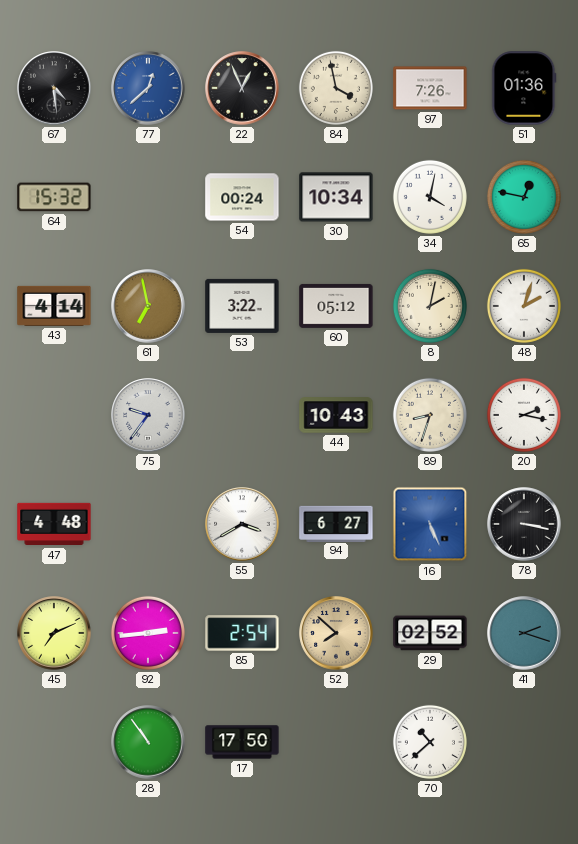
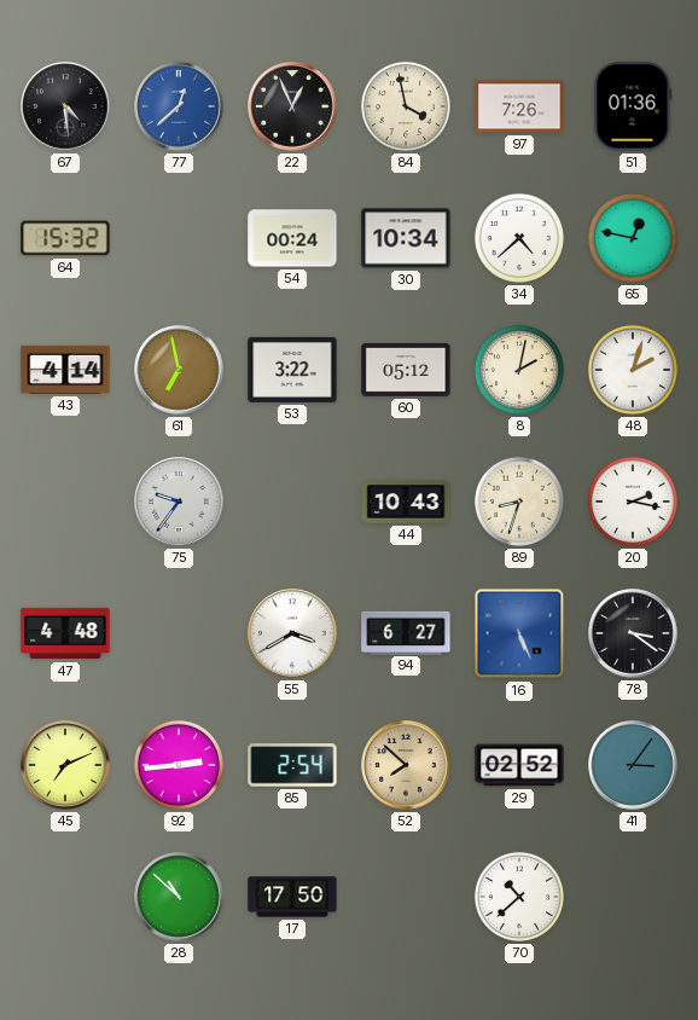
34: 4:02 -> 4:38
78: 3:17 -> 3:21
41: 2:18 -> 3:06
28: 10:54 -> 10:52
